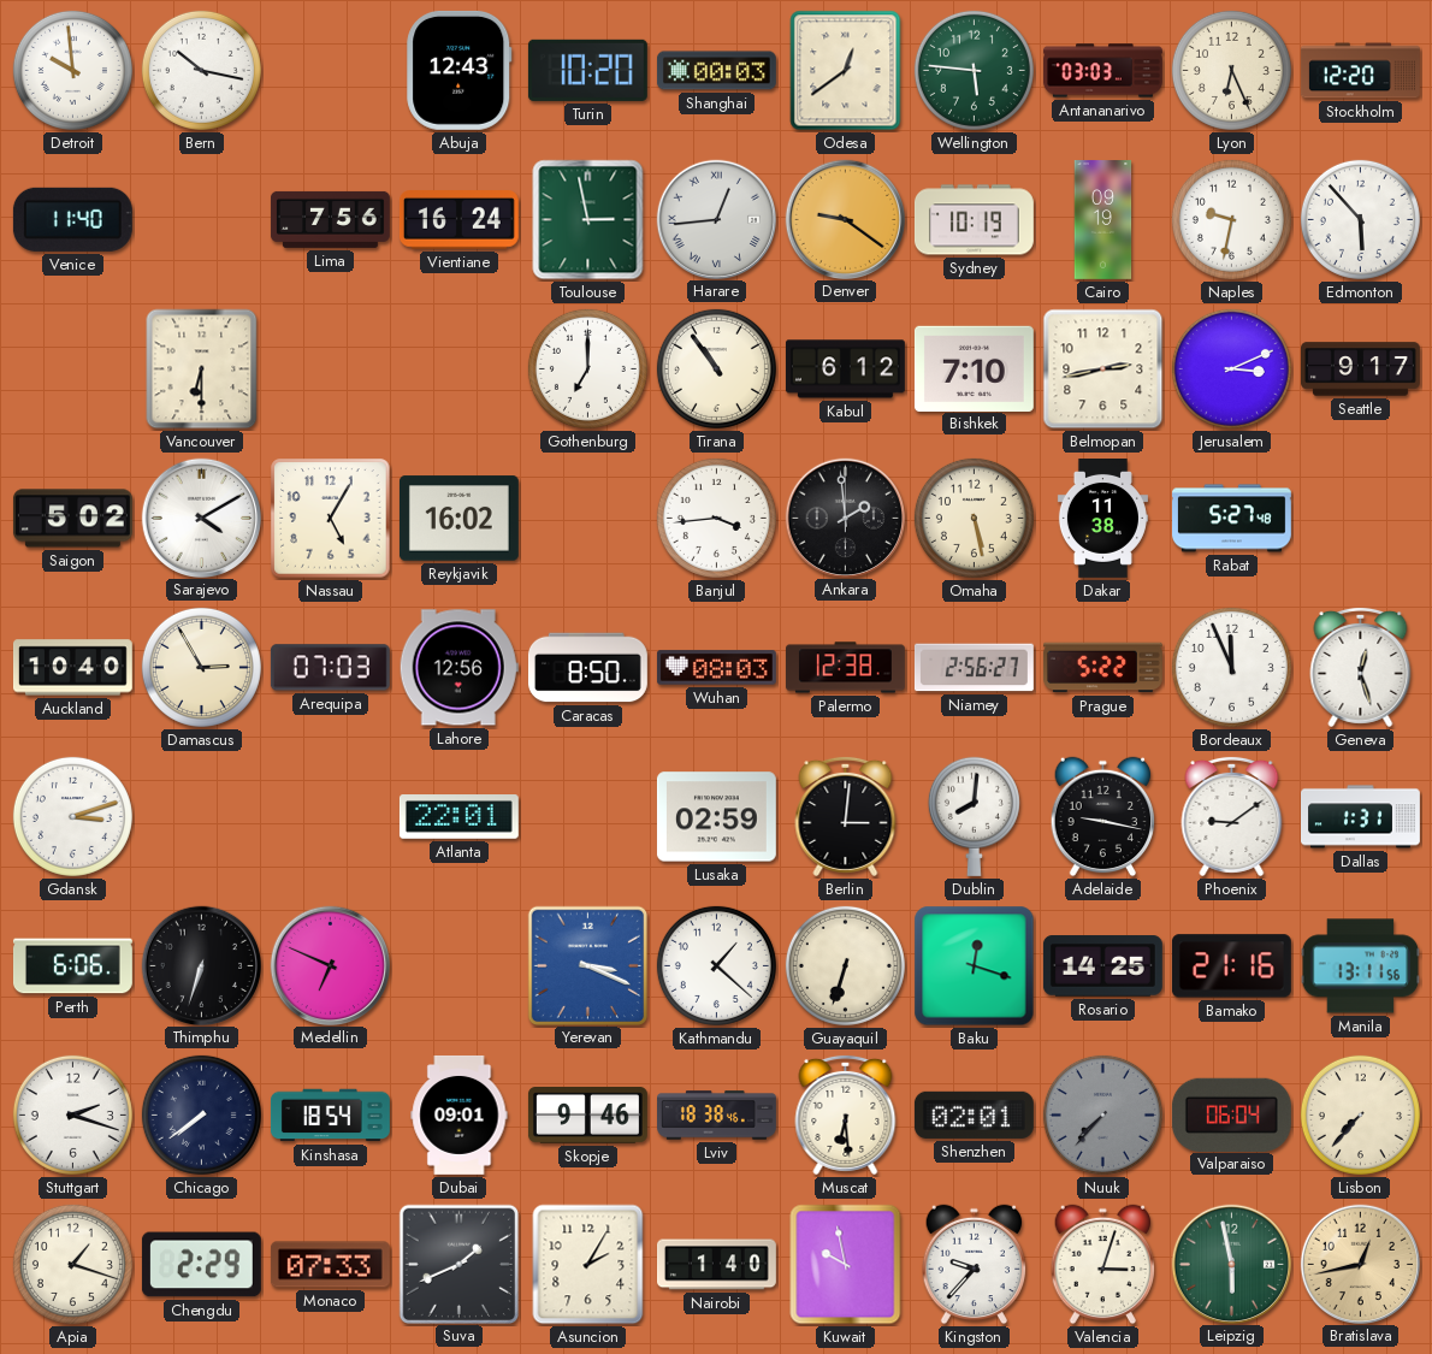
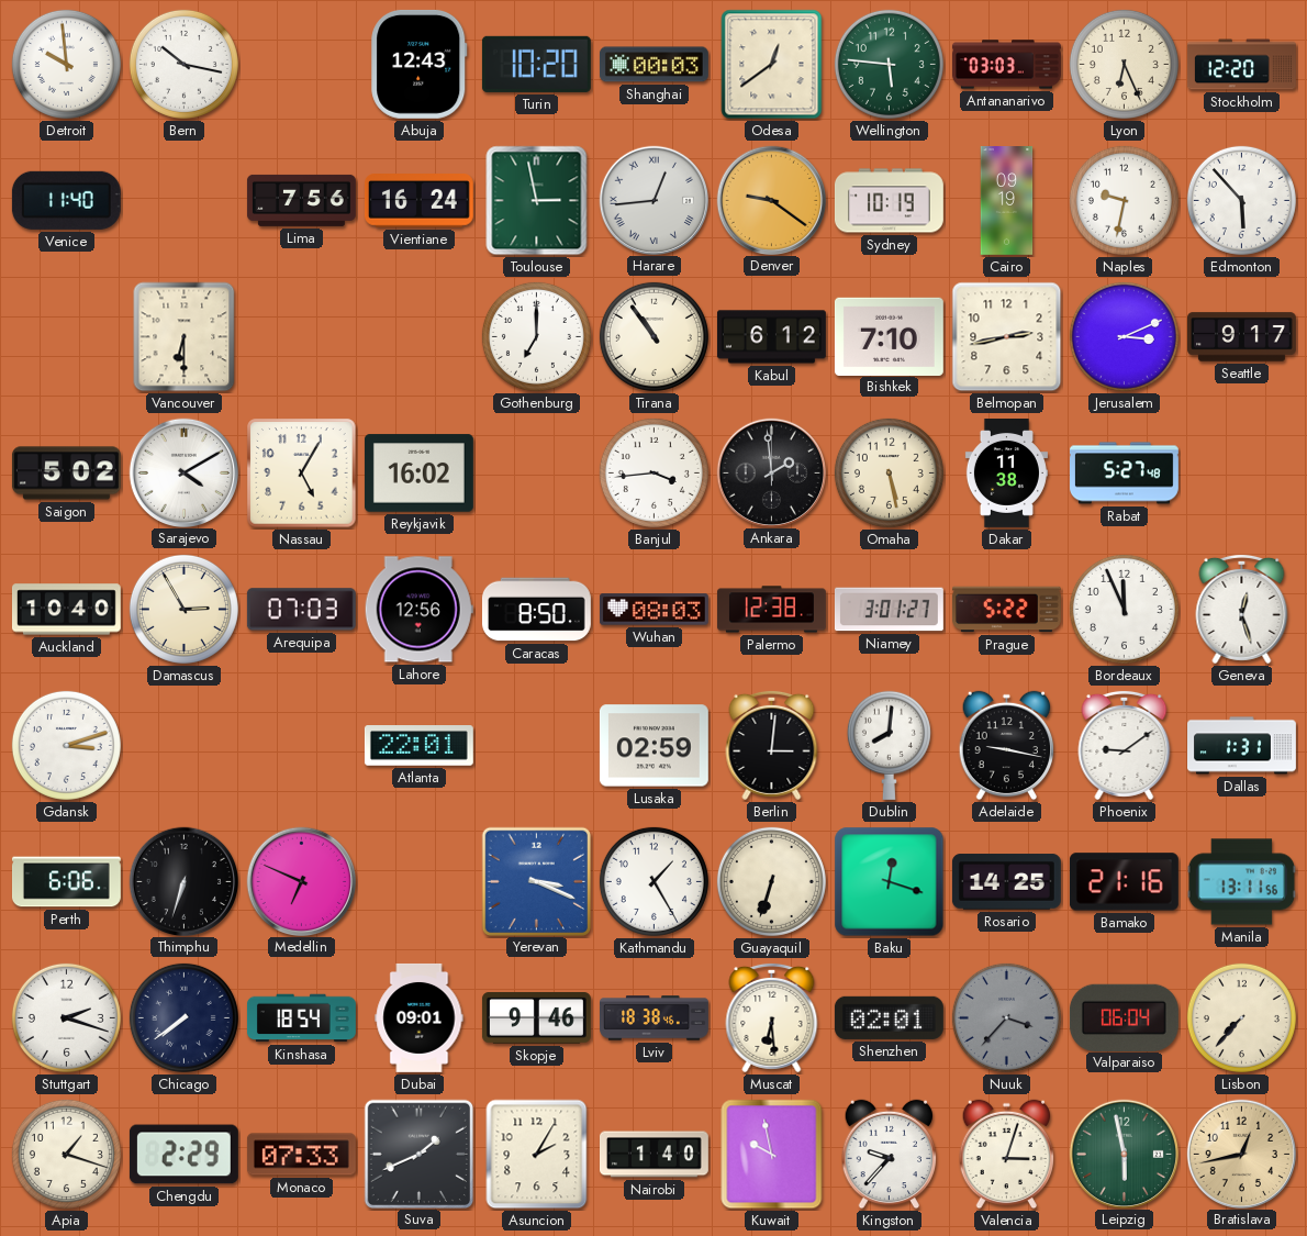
Niamey: 2:56 -> 3:01
Kathmandu: 1:22 -> 1:25
Nuuk: 7:37 -> 3:37
